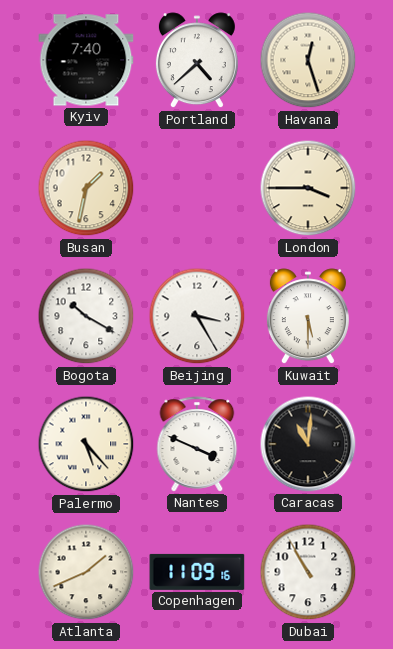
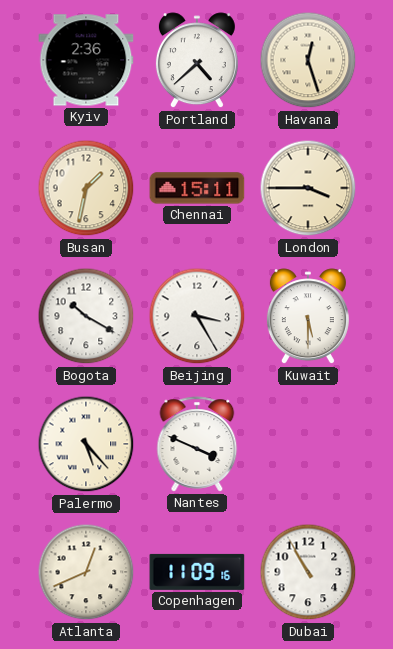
Kyiv: 7:40 -> 2:36
Chennai: none -> 15:11
Caracas: 11:01 -> none
Atlanta: 1:41 -> 12:41
